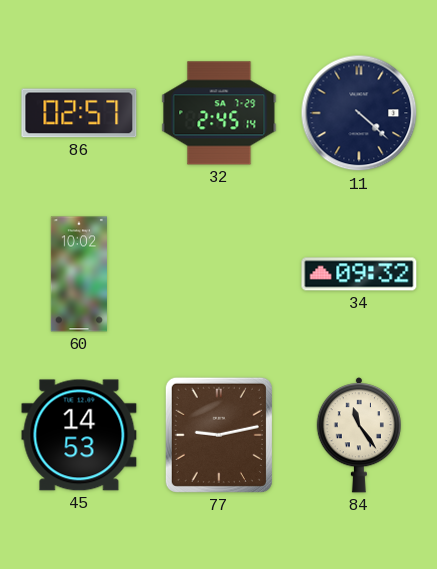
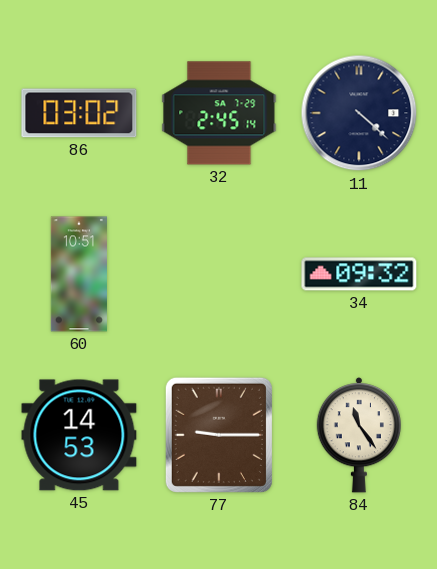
86: 02:57 -> 03:02
60: 10:02 -> 10:51
77: 9:13 -> 9:15
